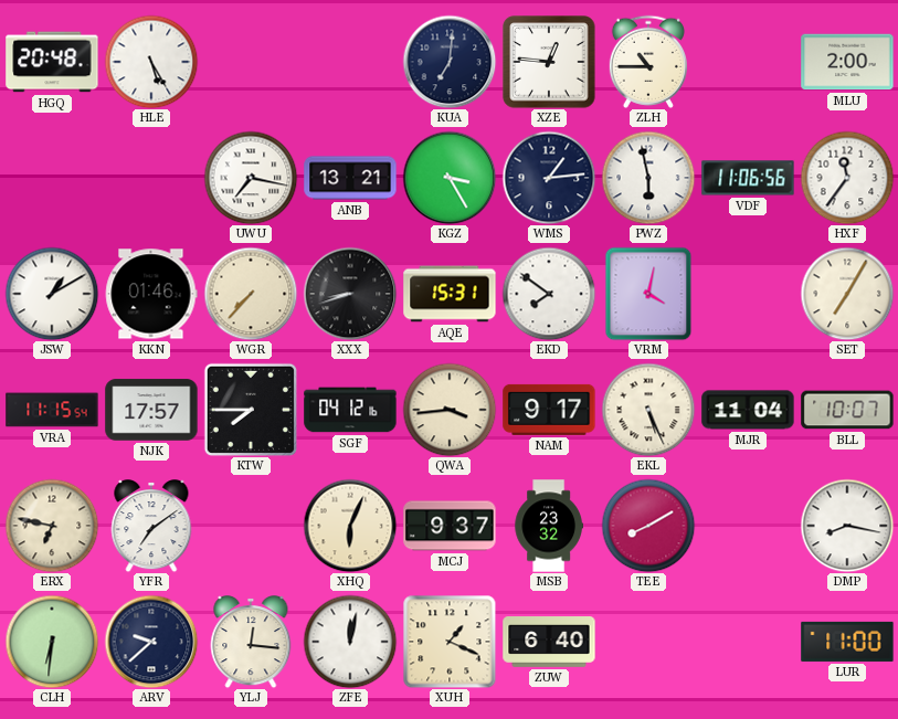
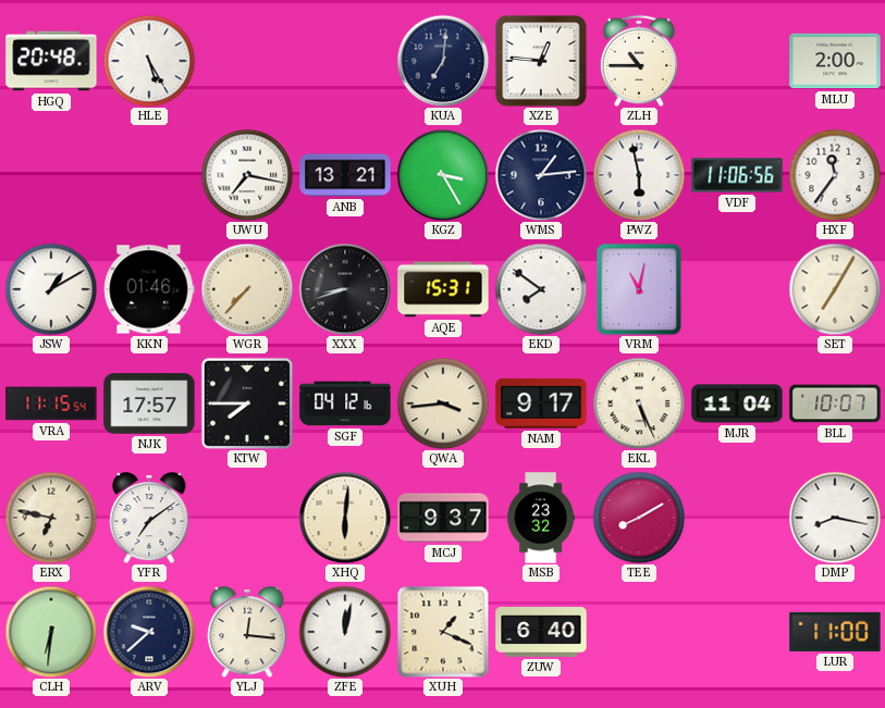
VRM: 4:02 -> 11:02
XHQ: 6:04 -> 6:01
